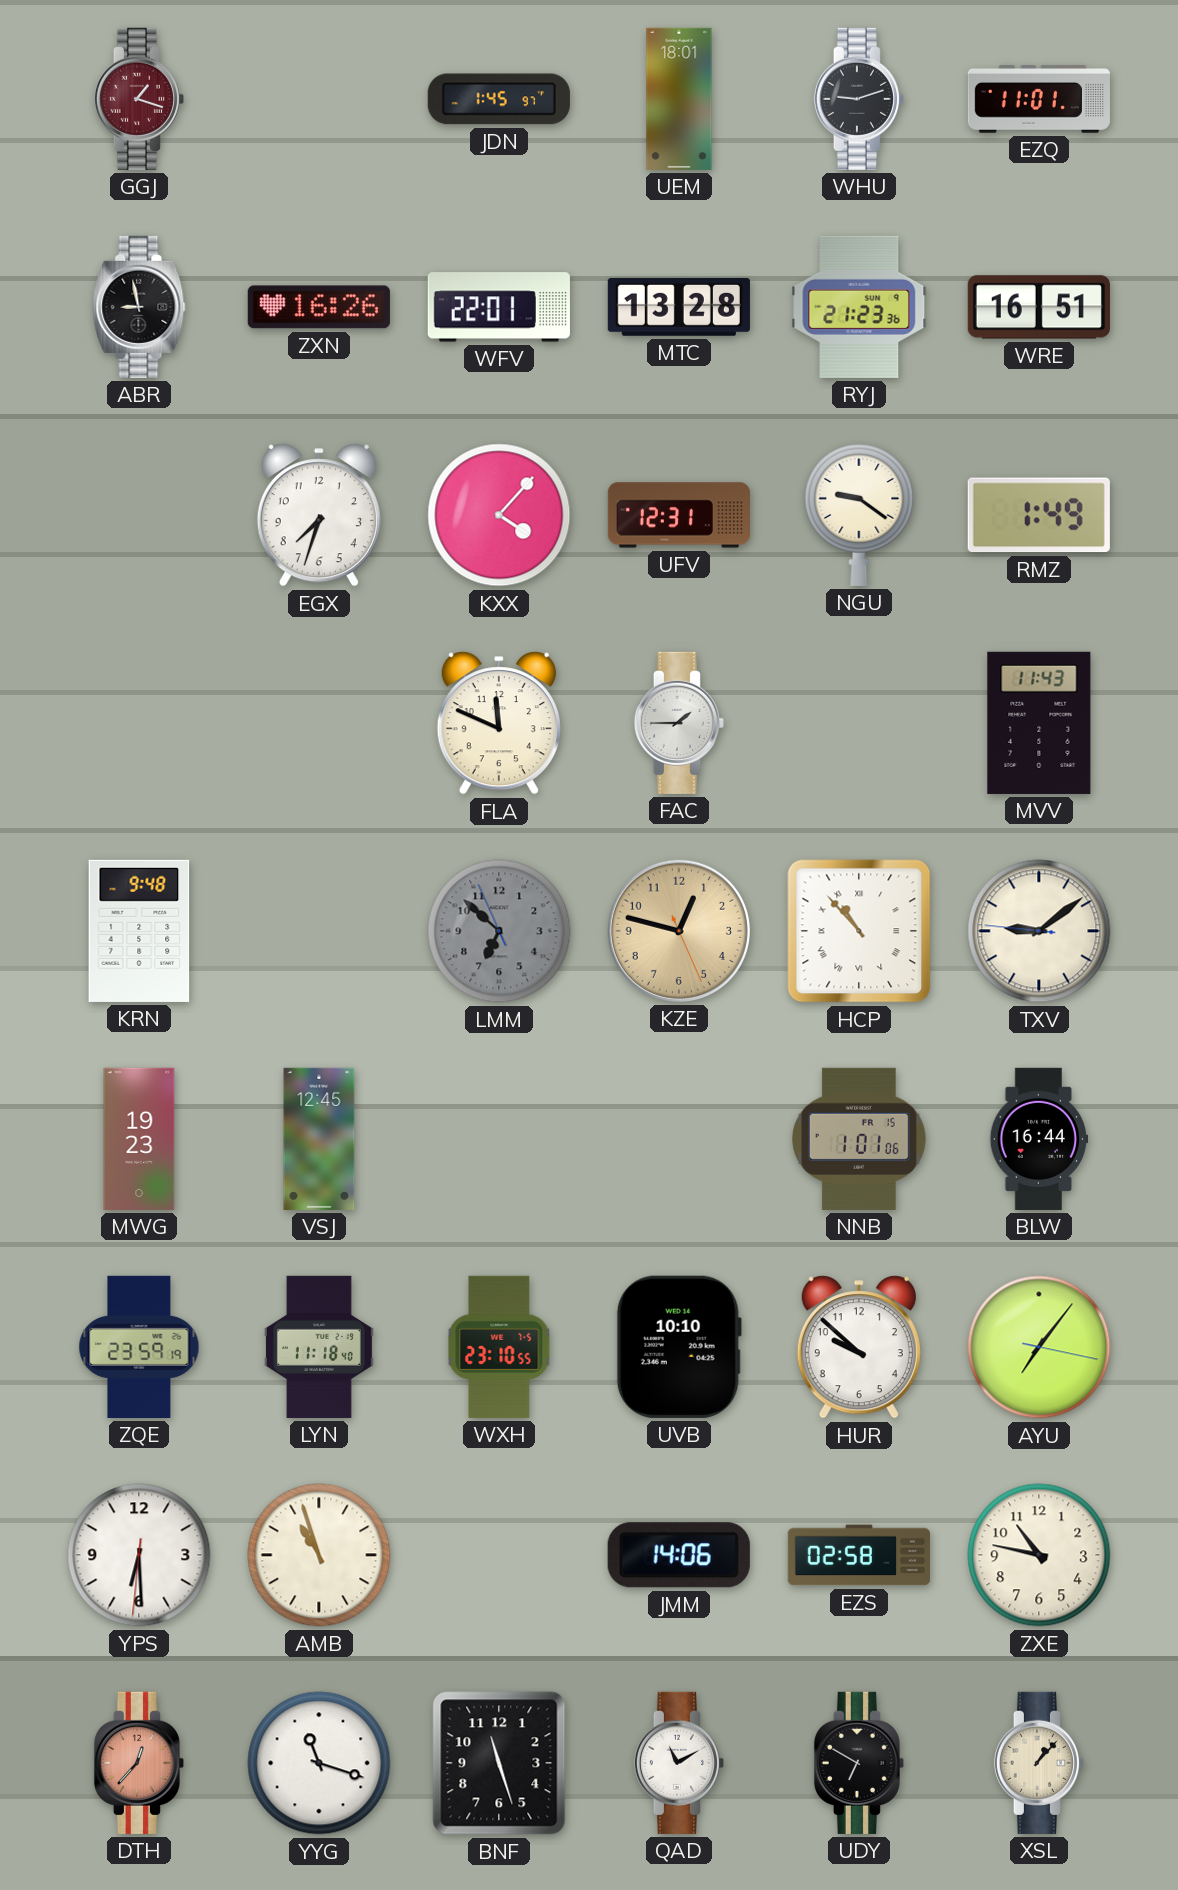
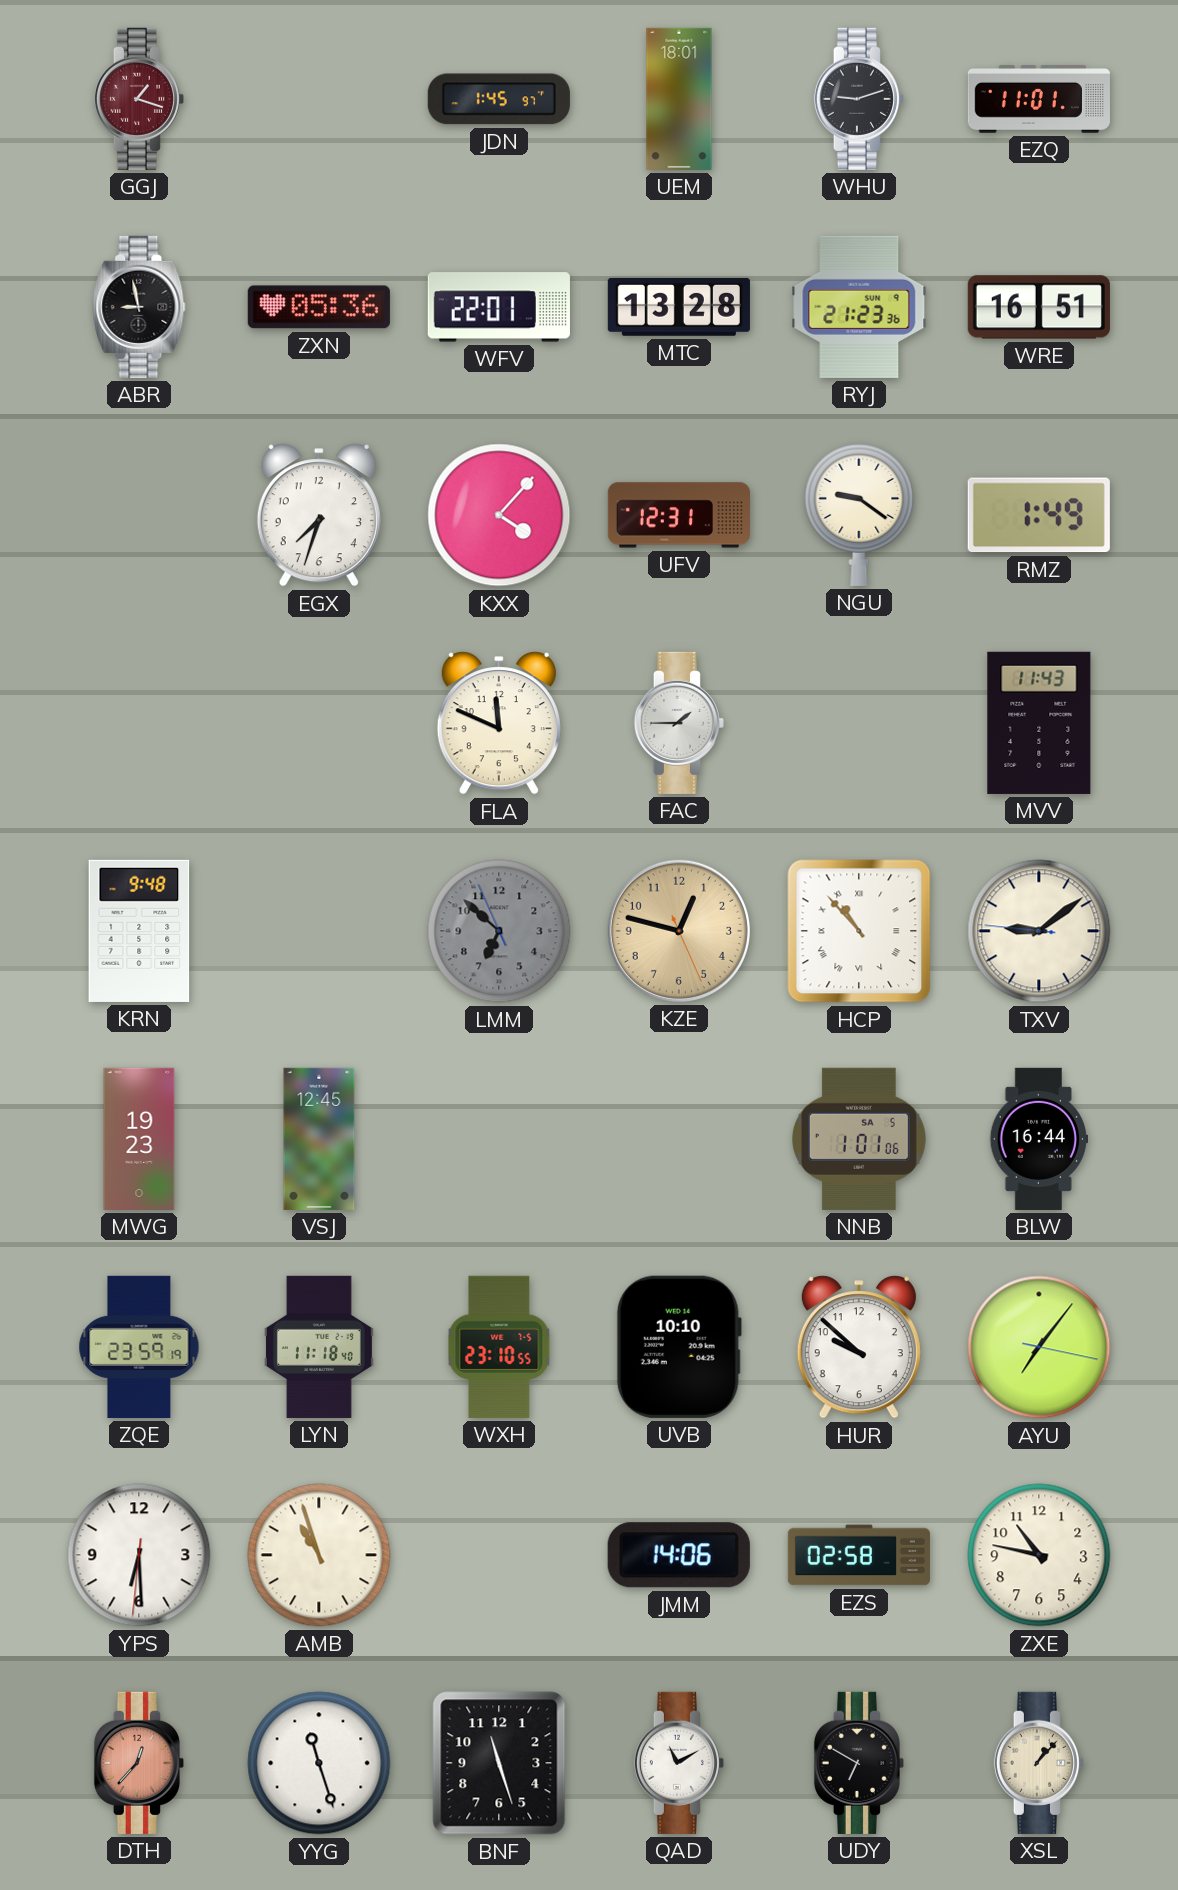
ZXN: 16:26 -> 05:36
NNB date: FR 15 -> SA 5
YYG: 11:18 -> 11:27
